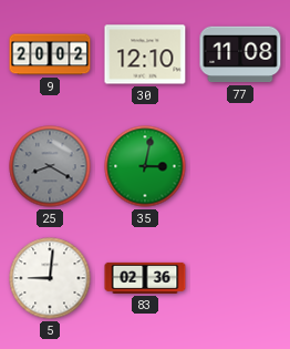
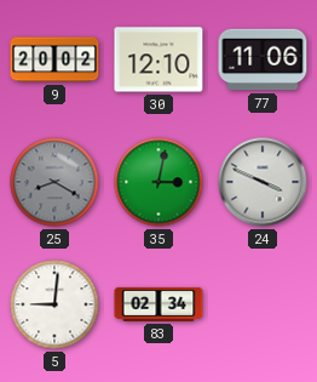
77: 11:08 -> 11:06
24: none -> 3:49
83: 02:36 -> 02:34
